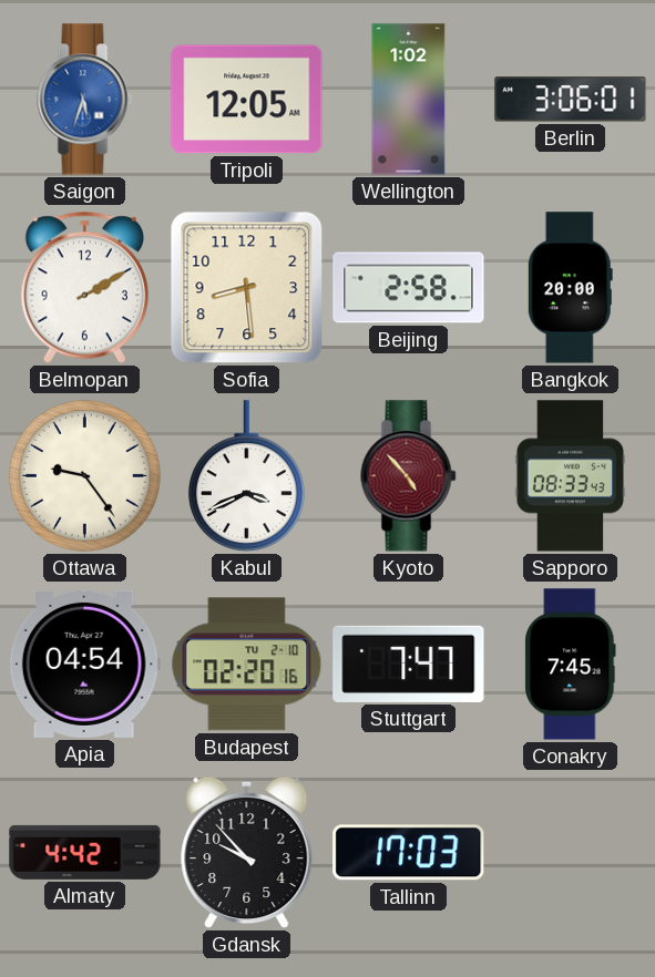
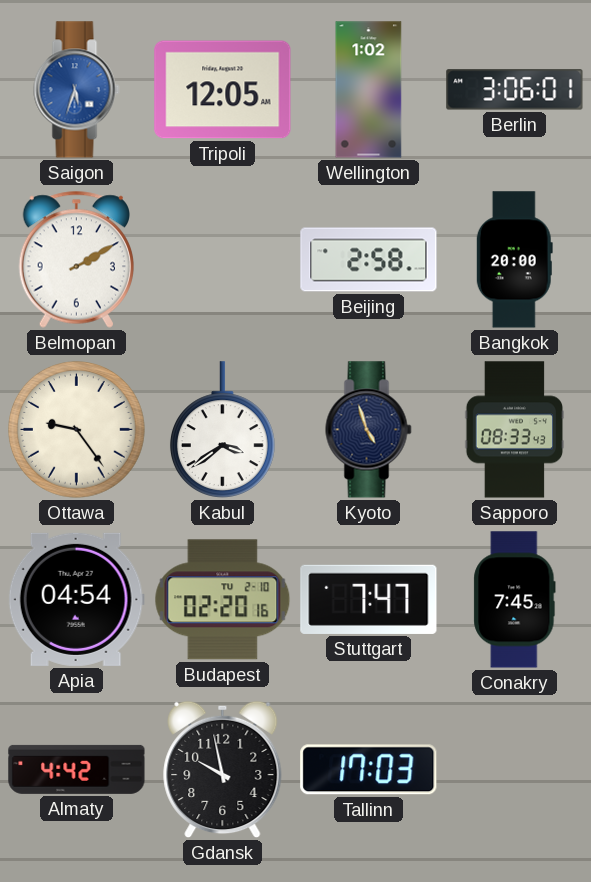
Sofia: 8:29 -> none
Kabul: 3:41 -> 3:39
Kyoto: 4:53 -> 4:57
Kyoto dial: burgundy -> navy
Gdansk: 9:53 -> 9:58
